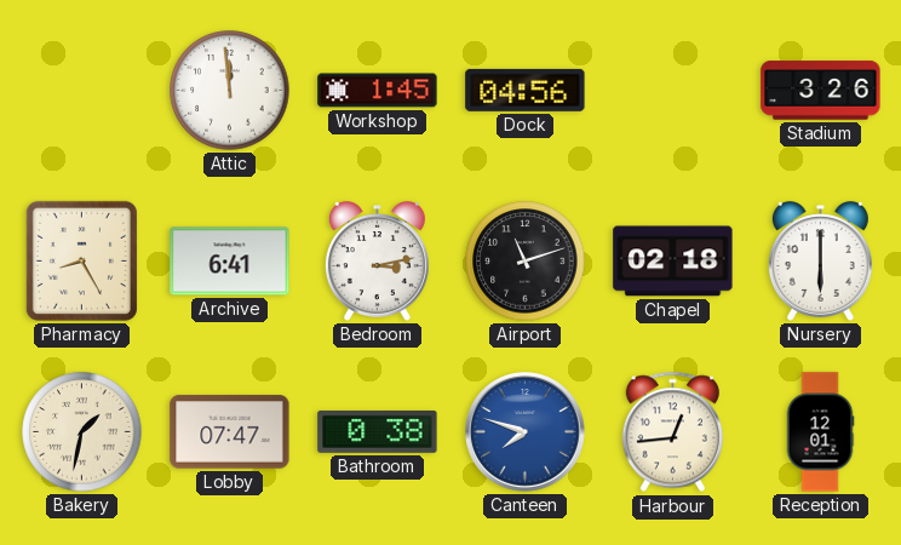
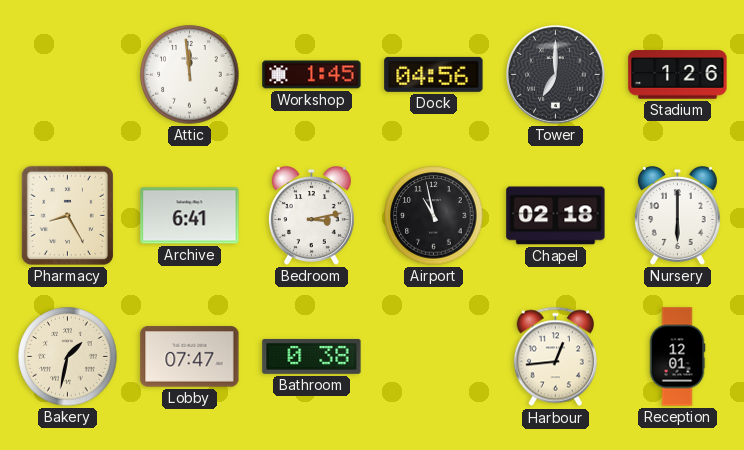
Tower: none -> 7:00
Stadium: 3:26 -> 1:26
Airport: 11:12 -> 10:58
Canteen: 7:48 -> none
